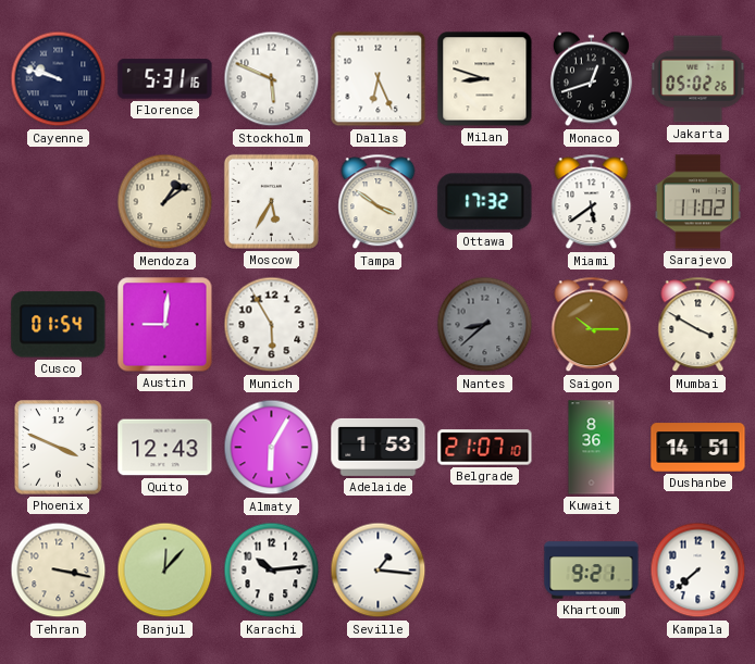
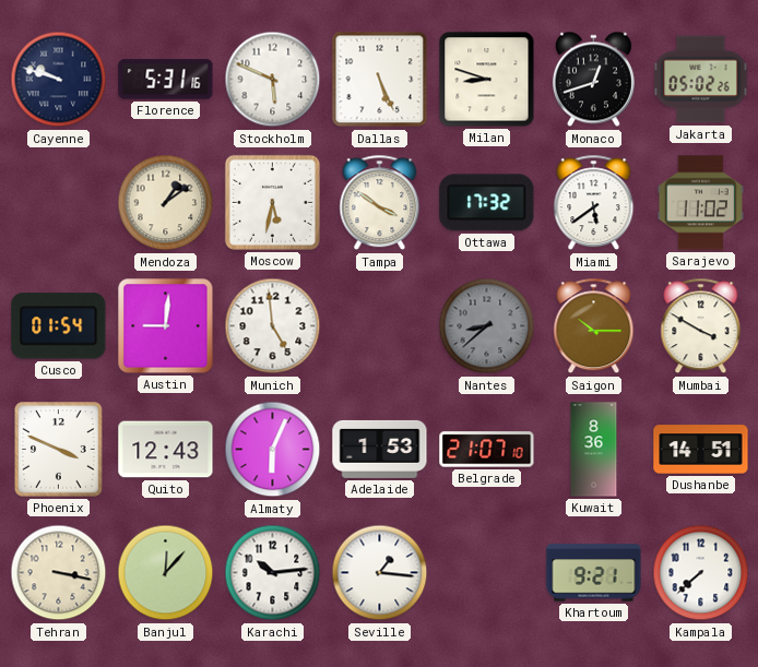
Dallas: 6:26 -> 5:26
Moscow: 5:35 -> 5:32
Munich: 5:55 -> 4:59
Almaty: 6:05 -> 6:04
